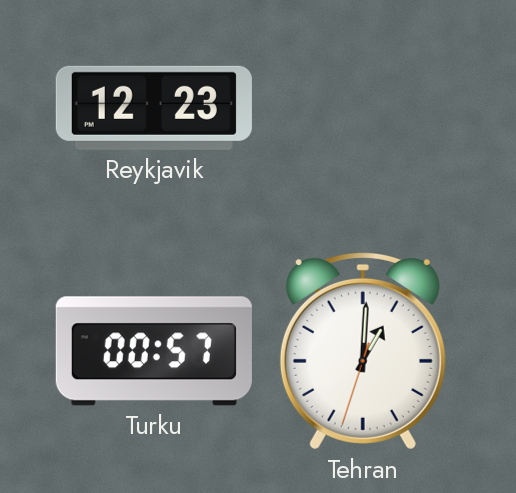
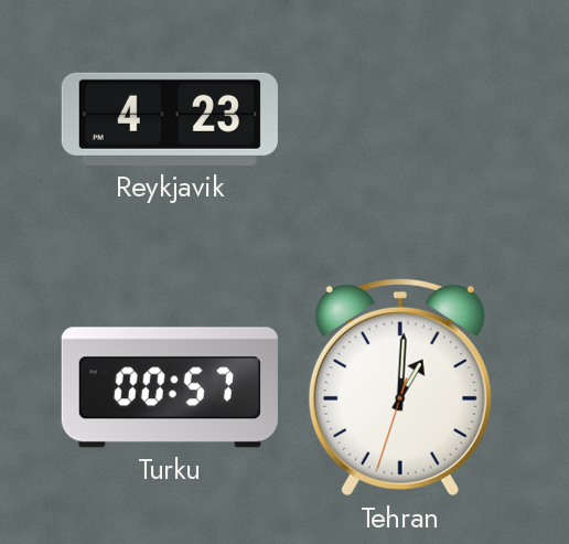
Reykjavik: 12:23 -> 4:23
